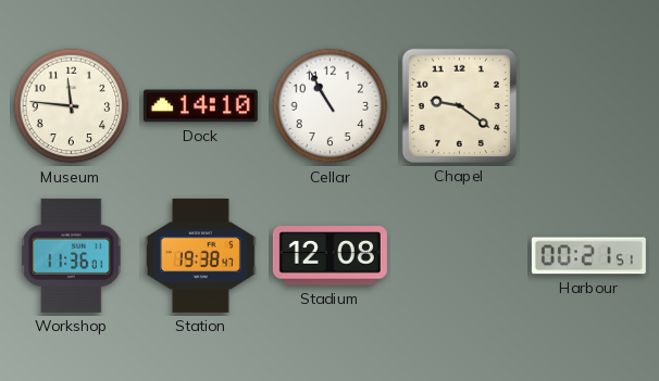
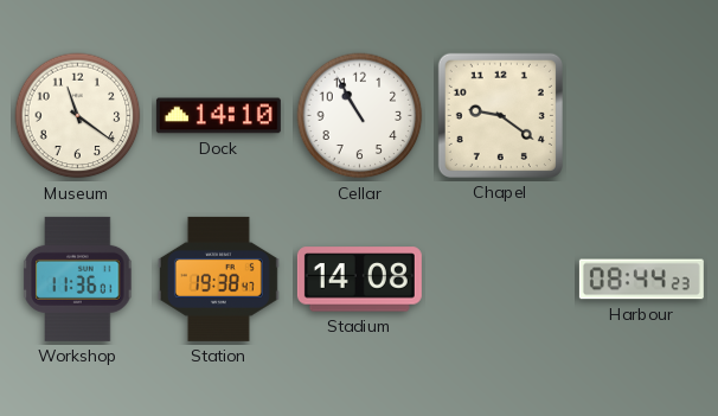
Museum: 11:46 -> 11:21
Stadium: 12:08 -> 14:08
Harbour: 00:21 -> 08:44
